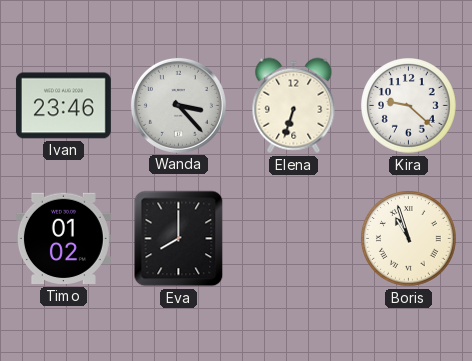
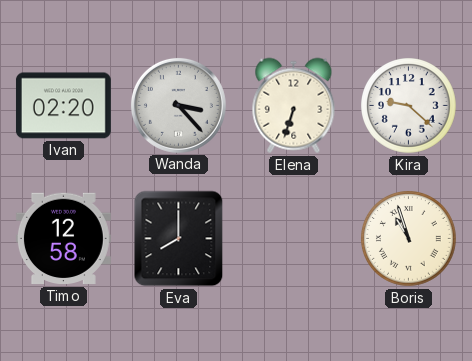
Ivan: 23:46 -> 02:20
Timo: 01:02 -> 12:58
